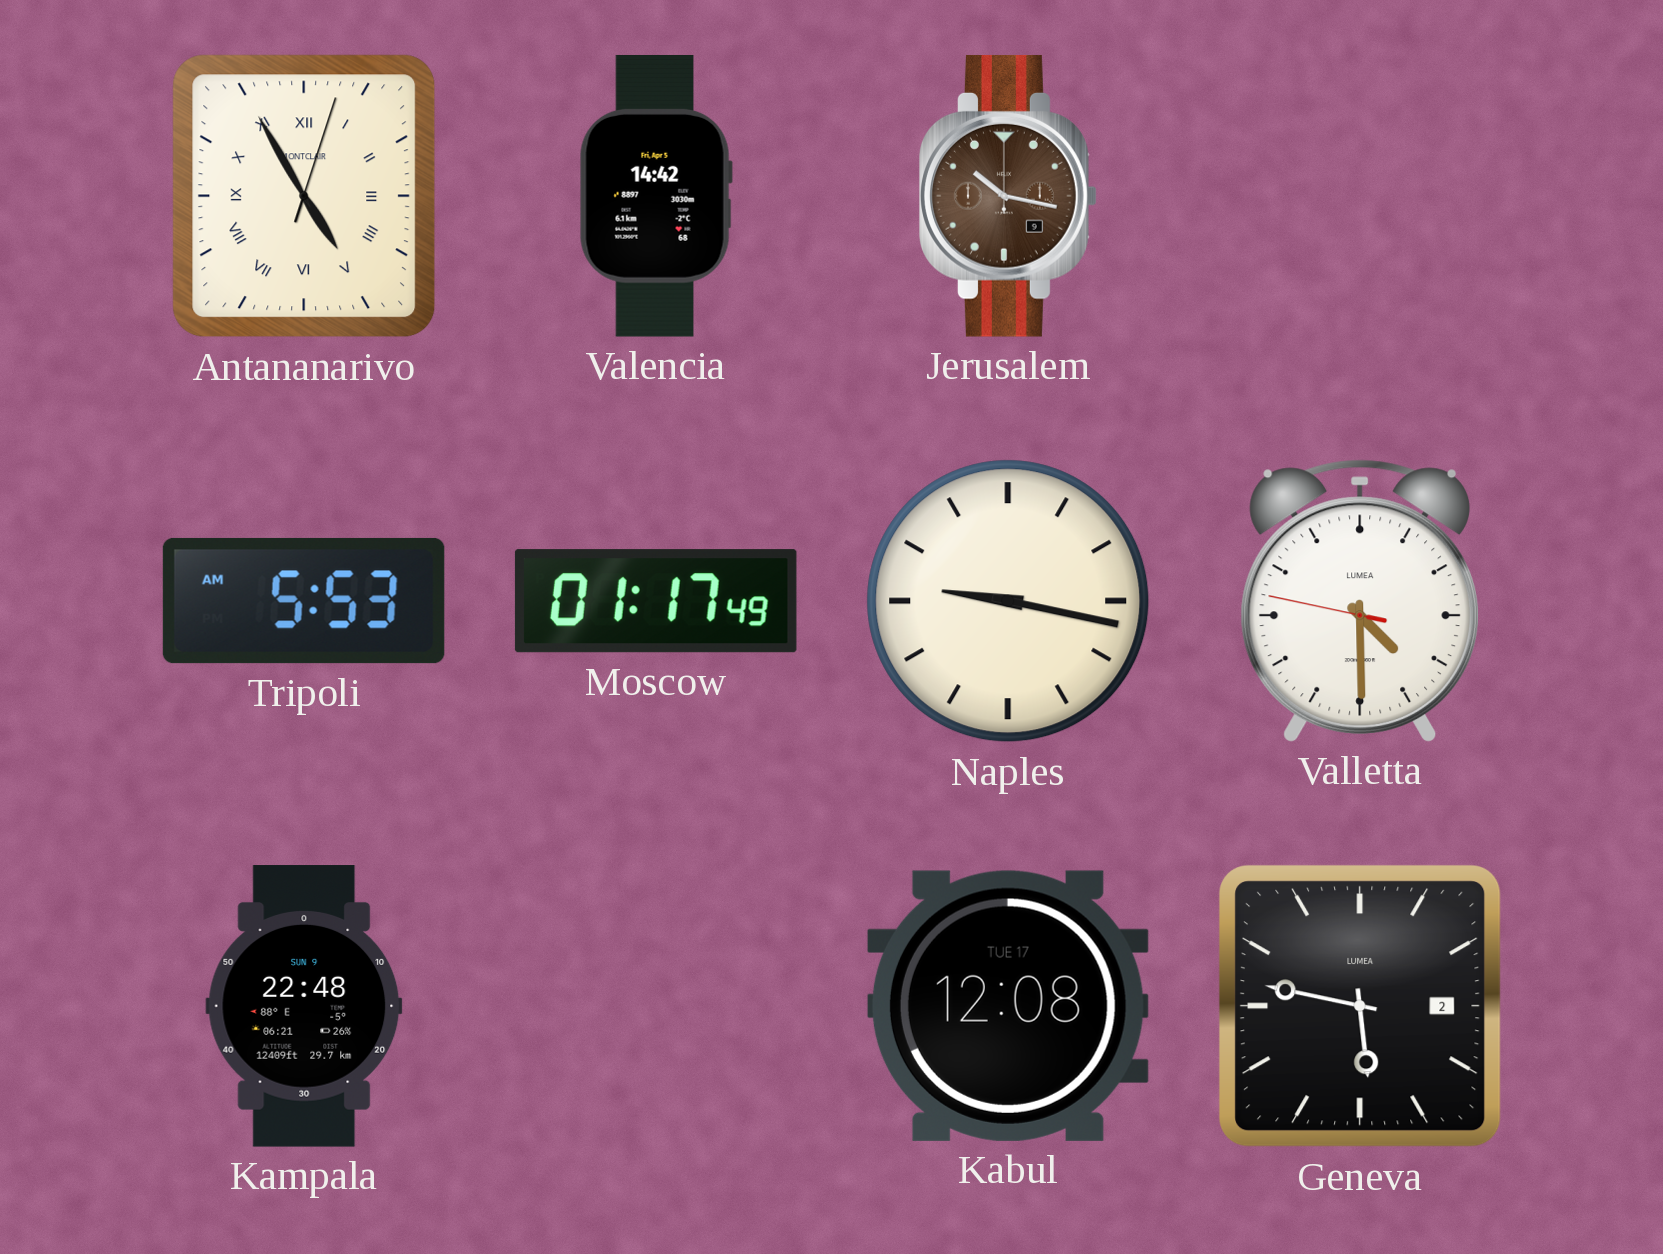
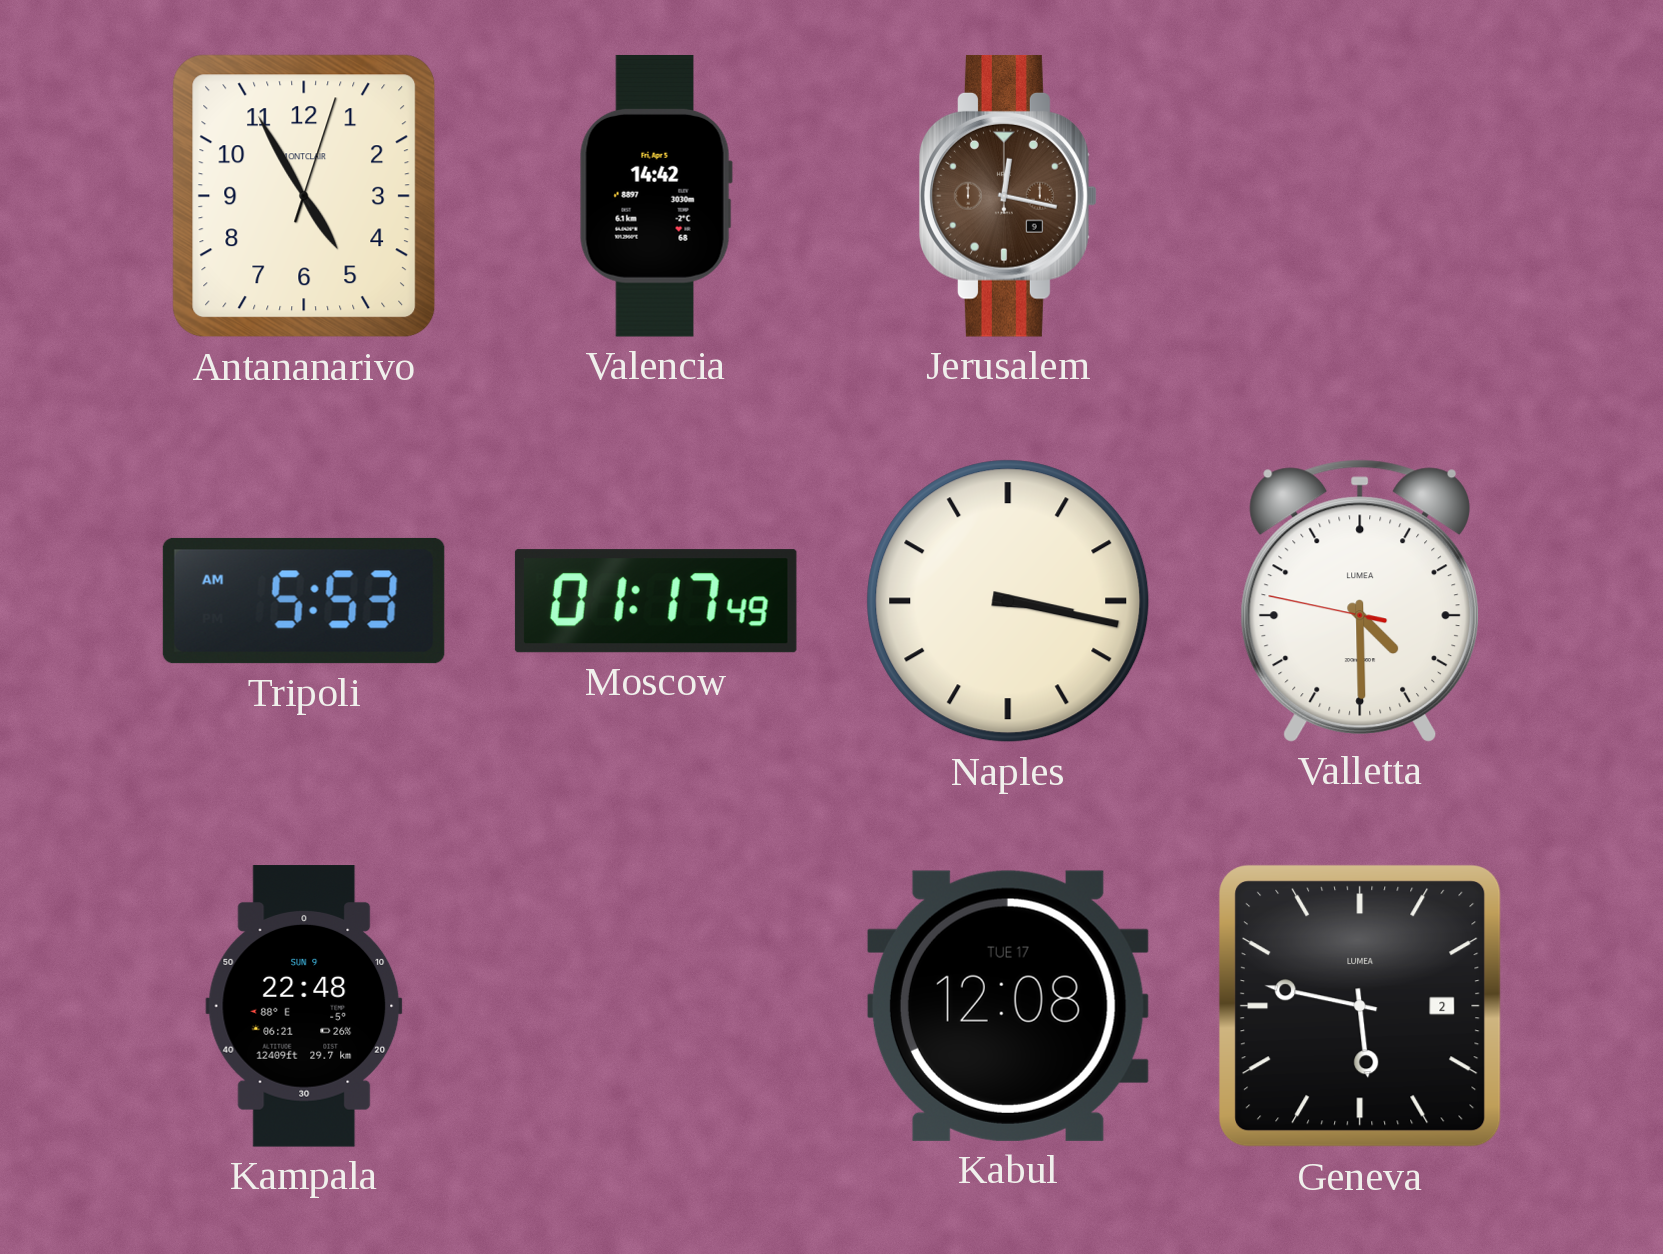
Antananarivo numerals: Roman -> Arabic
Jerusalem: 10:17 -> 12:17
Naples: 9:17 -> 3:17
